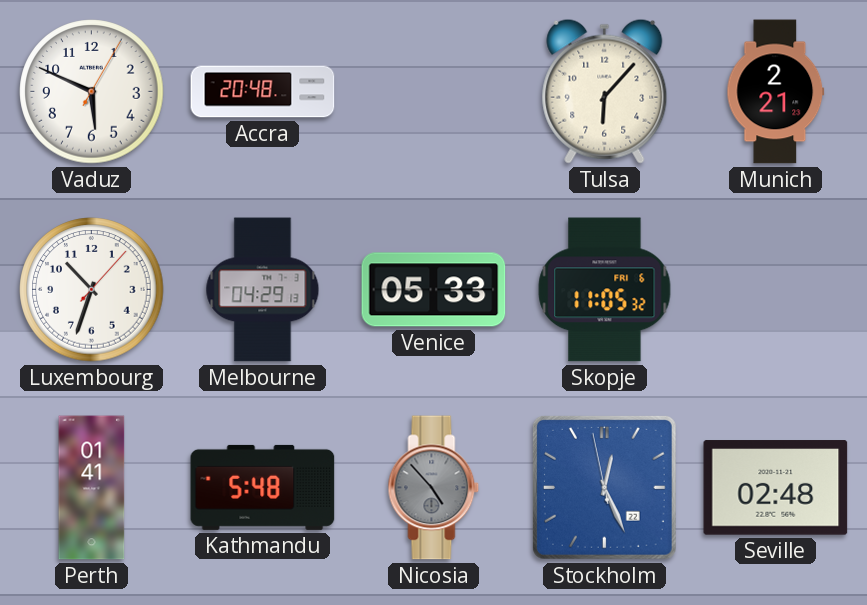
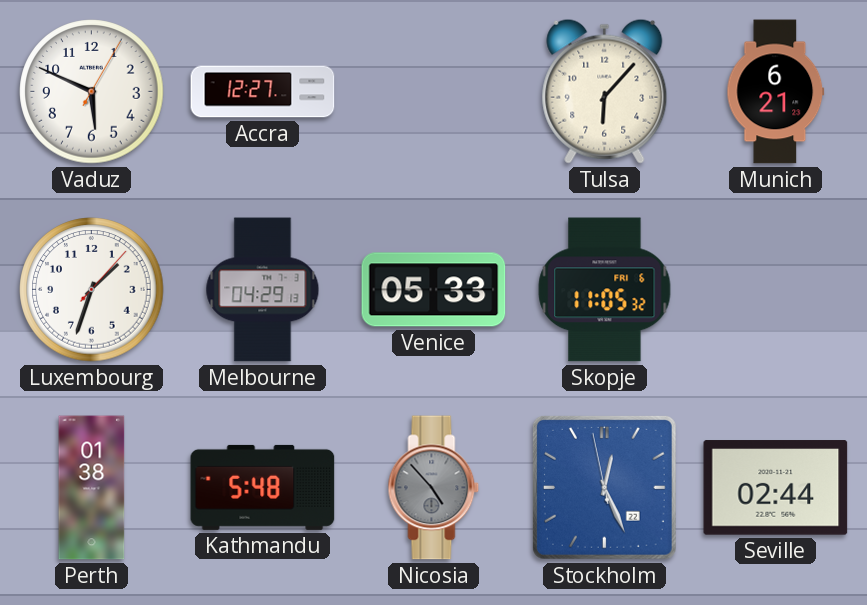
Accra: 20:48 -> 12:27
Munich: 2:21 -> 6:21
Luxembourg: 10:33 -> 1:33
Perth: 01:41 -> 01:38
Seville: 02:48 -> 02:44
